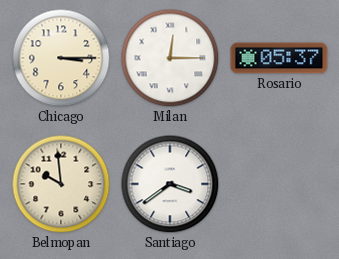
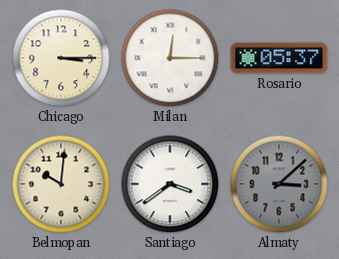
Belmopan: 9:59 -> 10:01
Almaty: none -> 3:08
